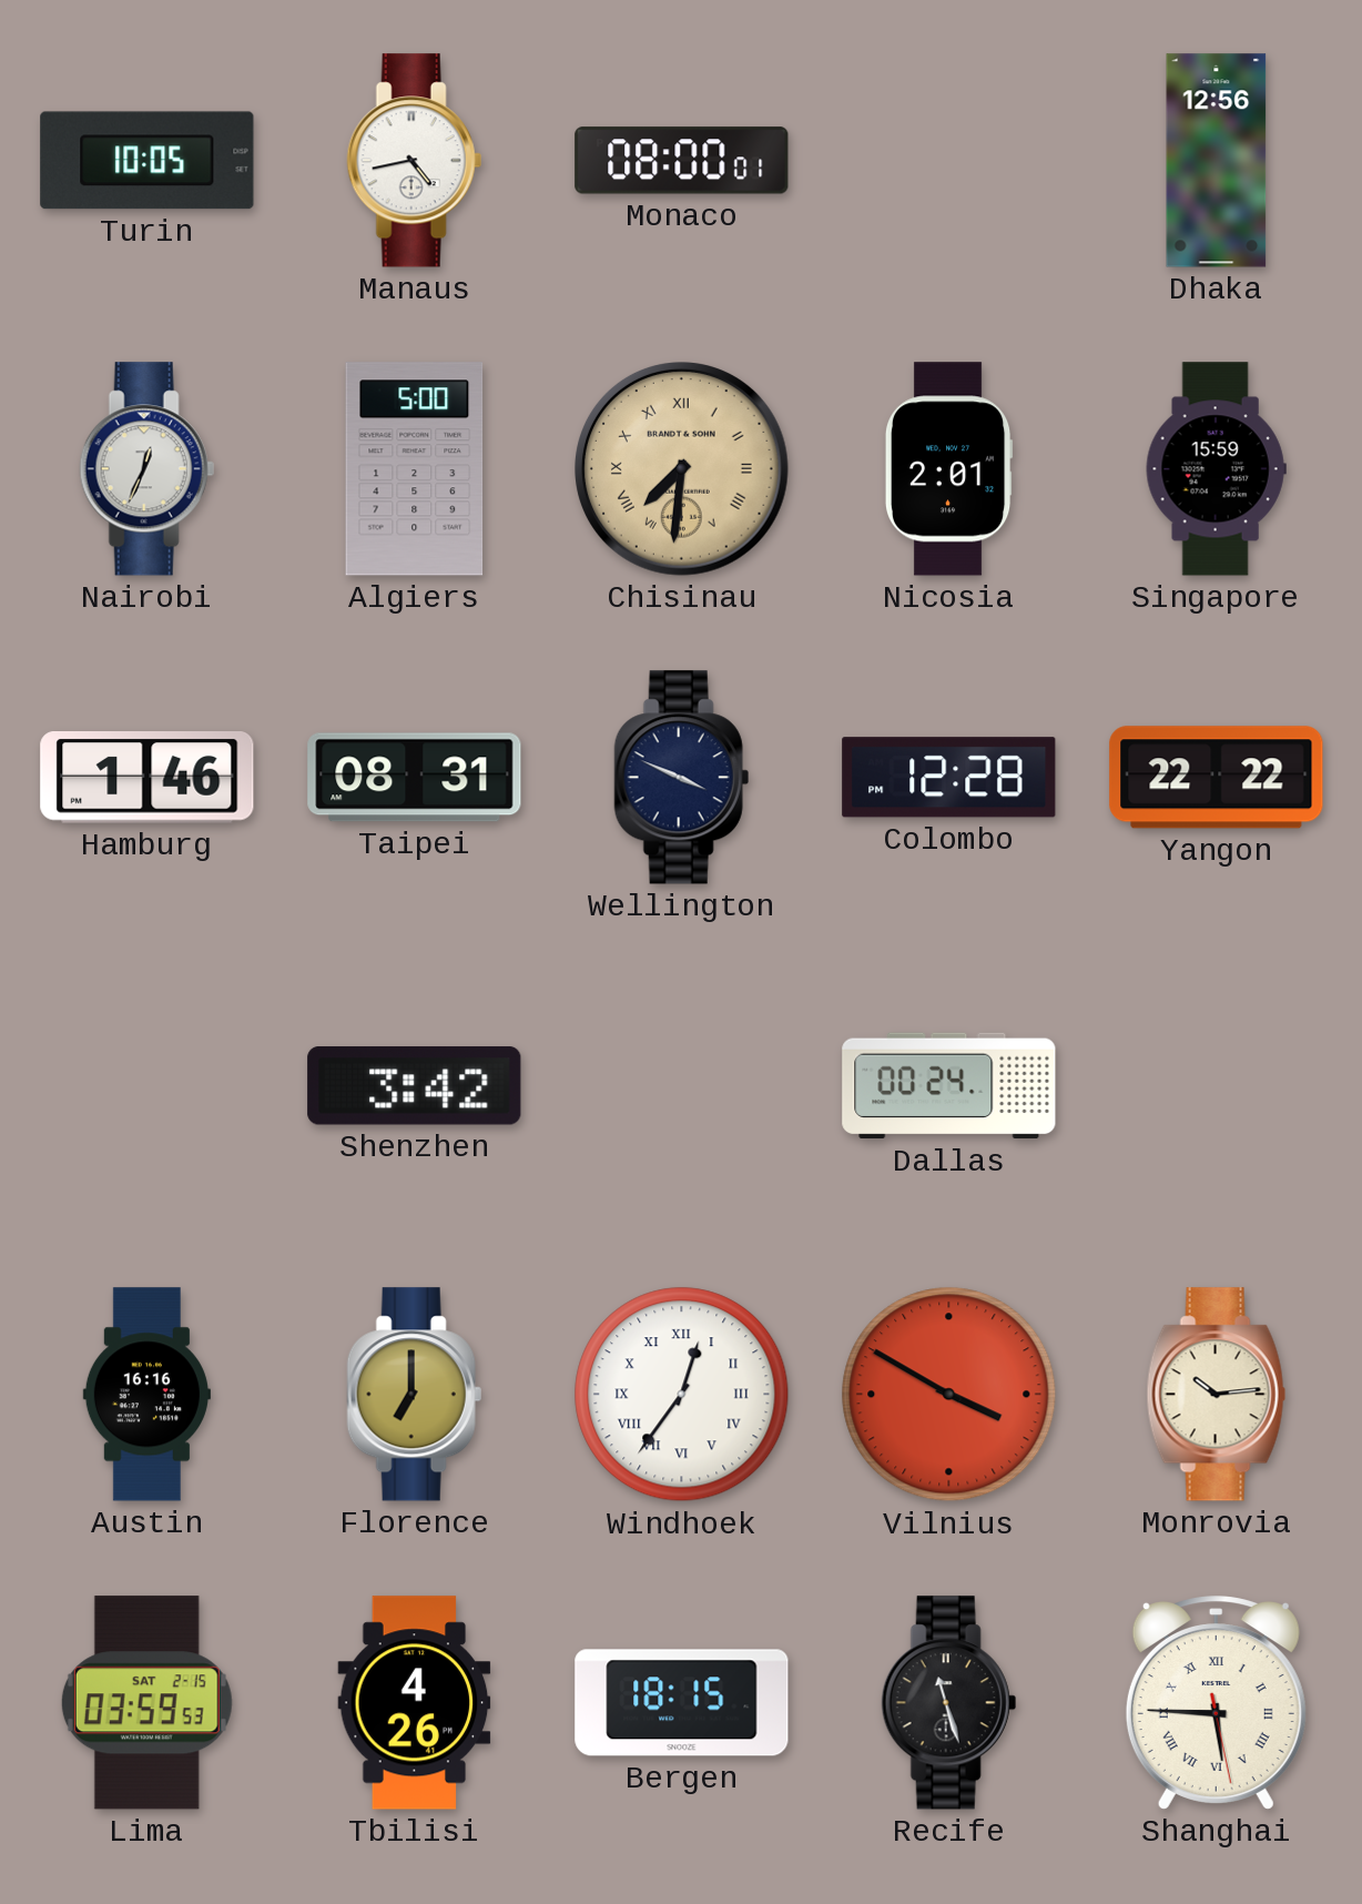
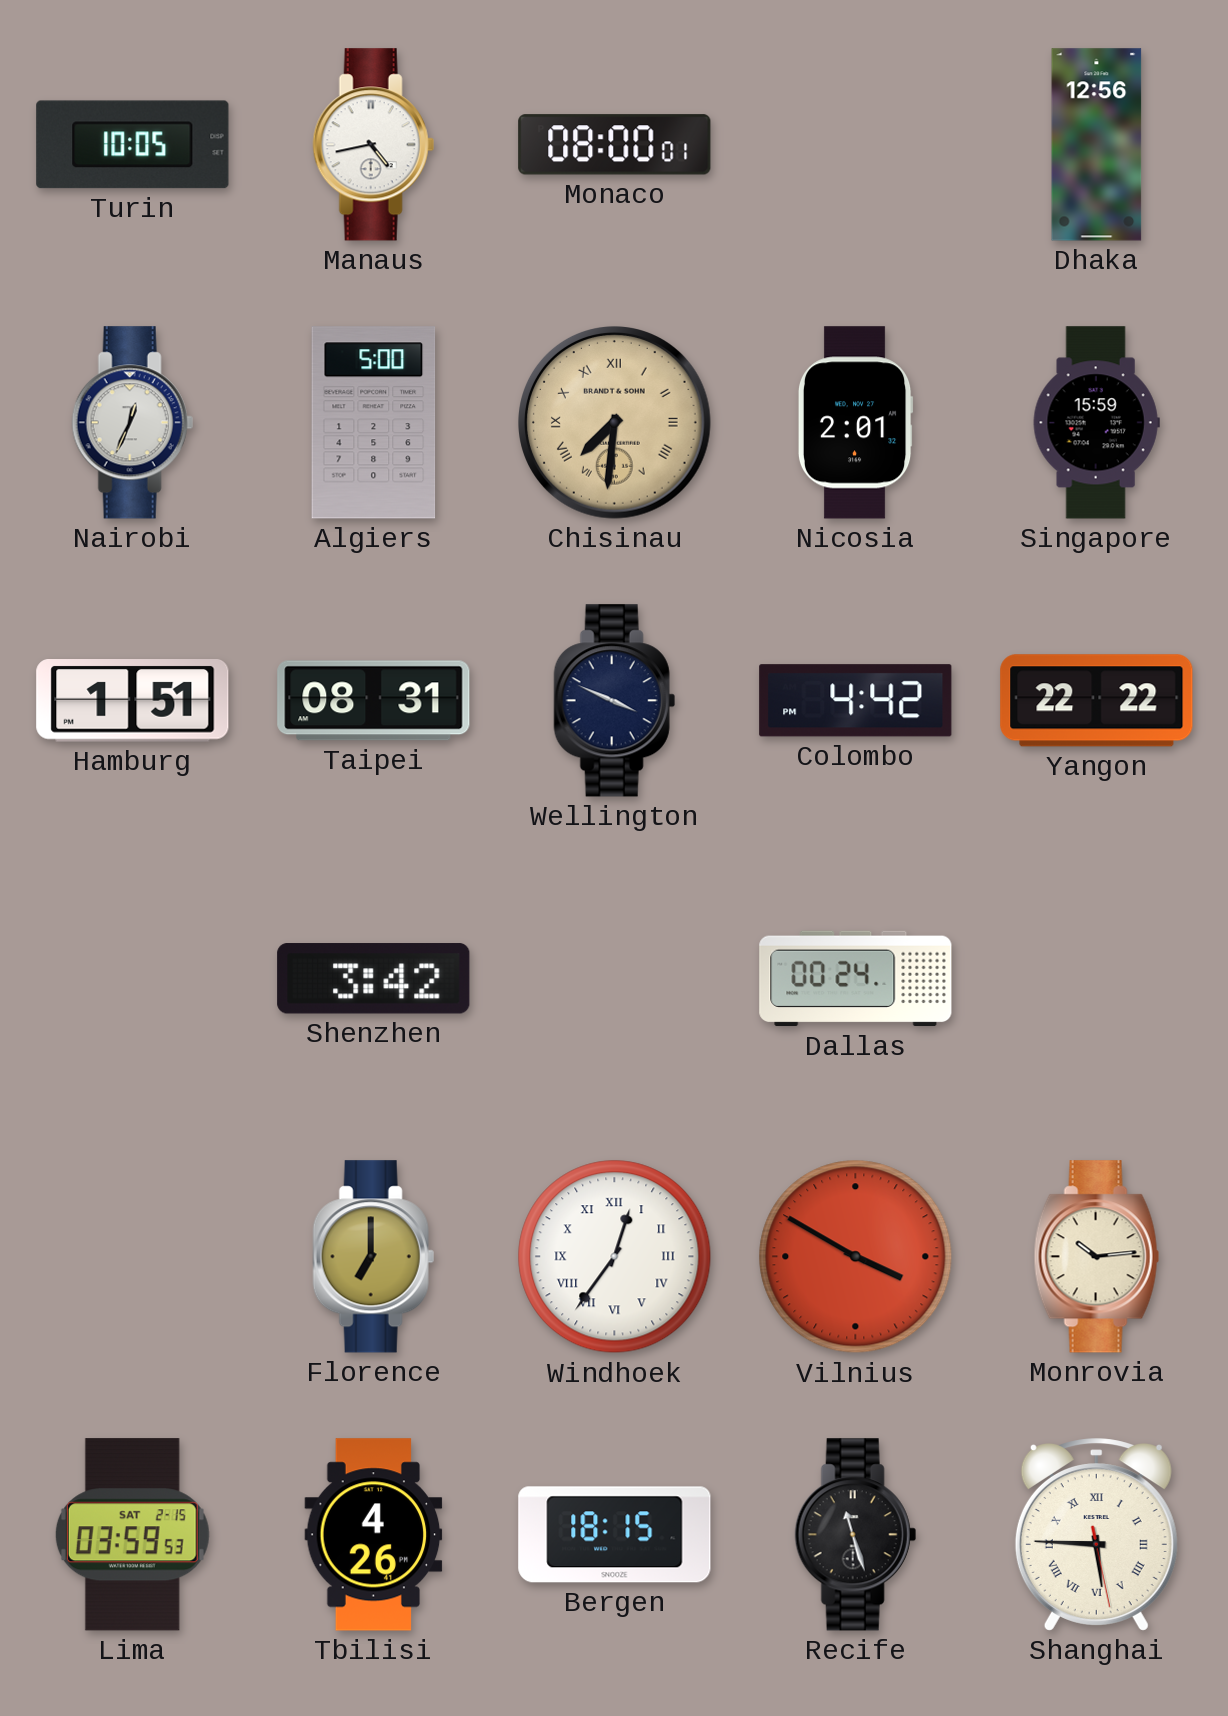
Hamburg: 1:46 -> 1:51
Colombo: 12:28 -> 4:42
Austin: 16:16 -> none
